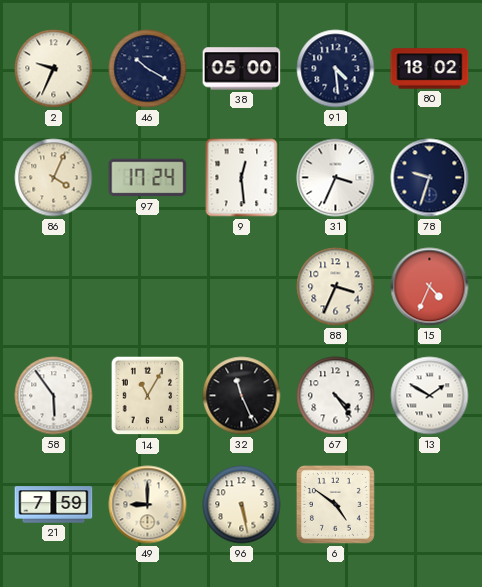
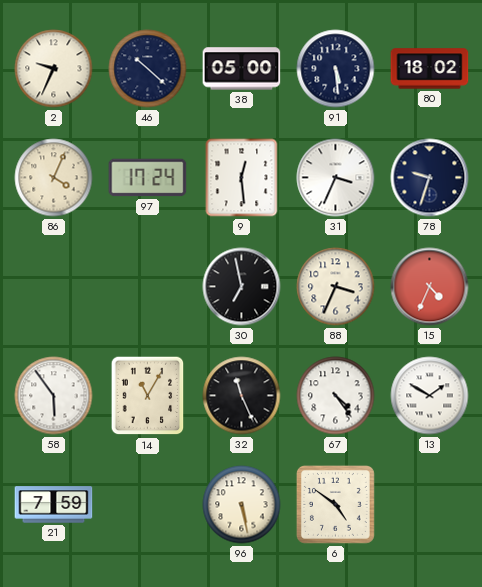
46: 10:20 -> 10:22
91: 4:29 -> 5:29
30: none -> 6:58
49: 9:00 -> none
